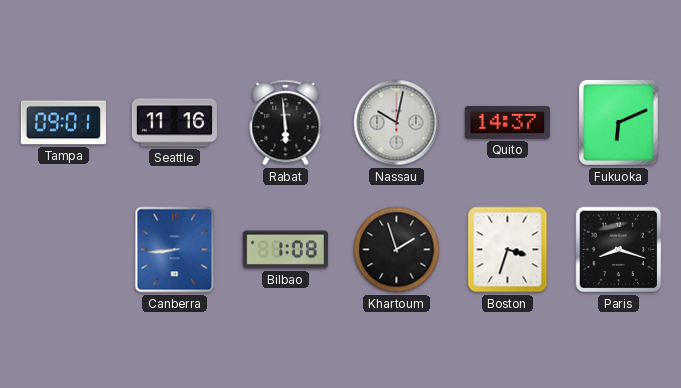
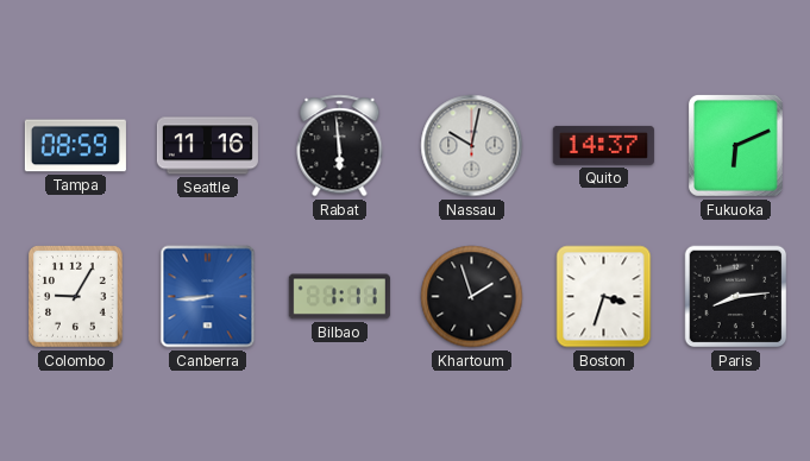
Tampa: 09:01 -> 08:59
Colombo: none -> 9:05
Bilbao: 1:08 -> 1:11
Paris: 8:18 -> 8:14
